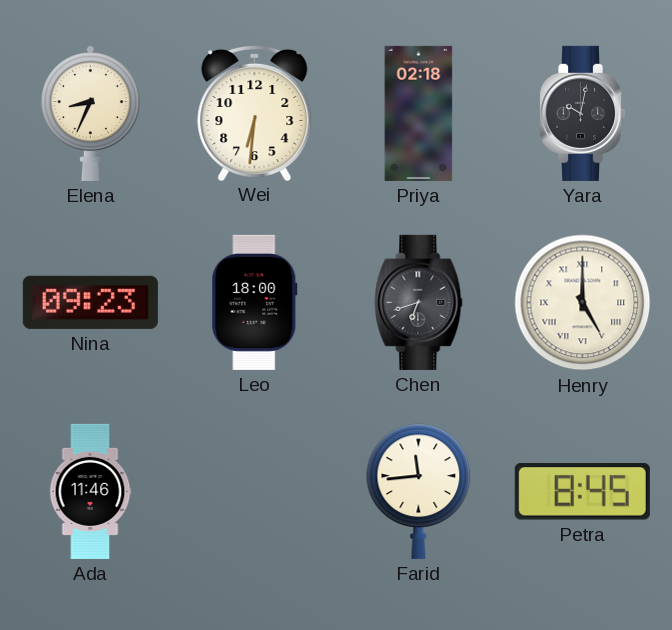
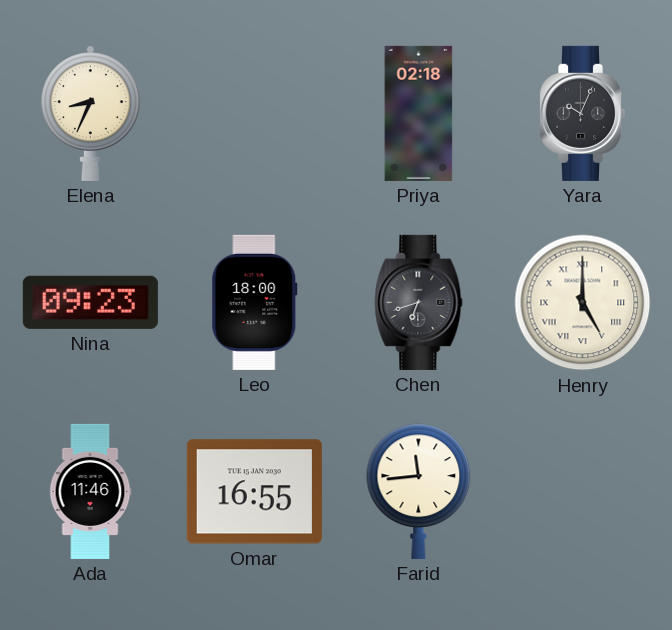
Wei: 6:31 -> none
Yara: 10:02 -> 10:04
Omar: none -> 16:55
Petra: 8:45 -> none
